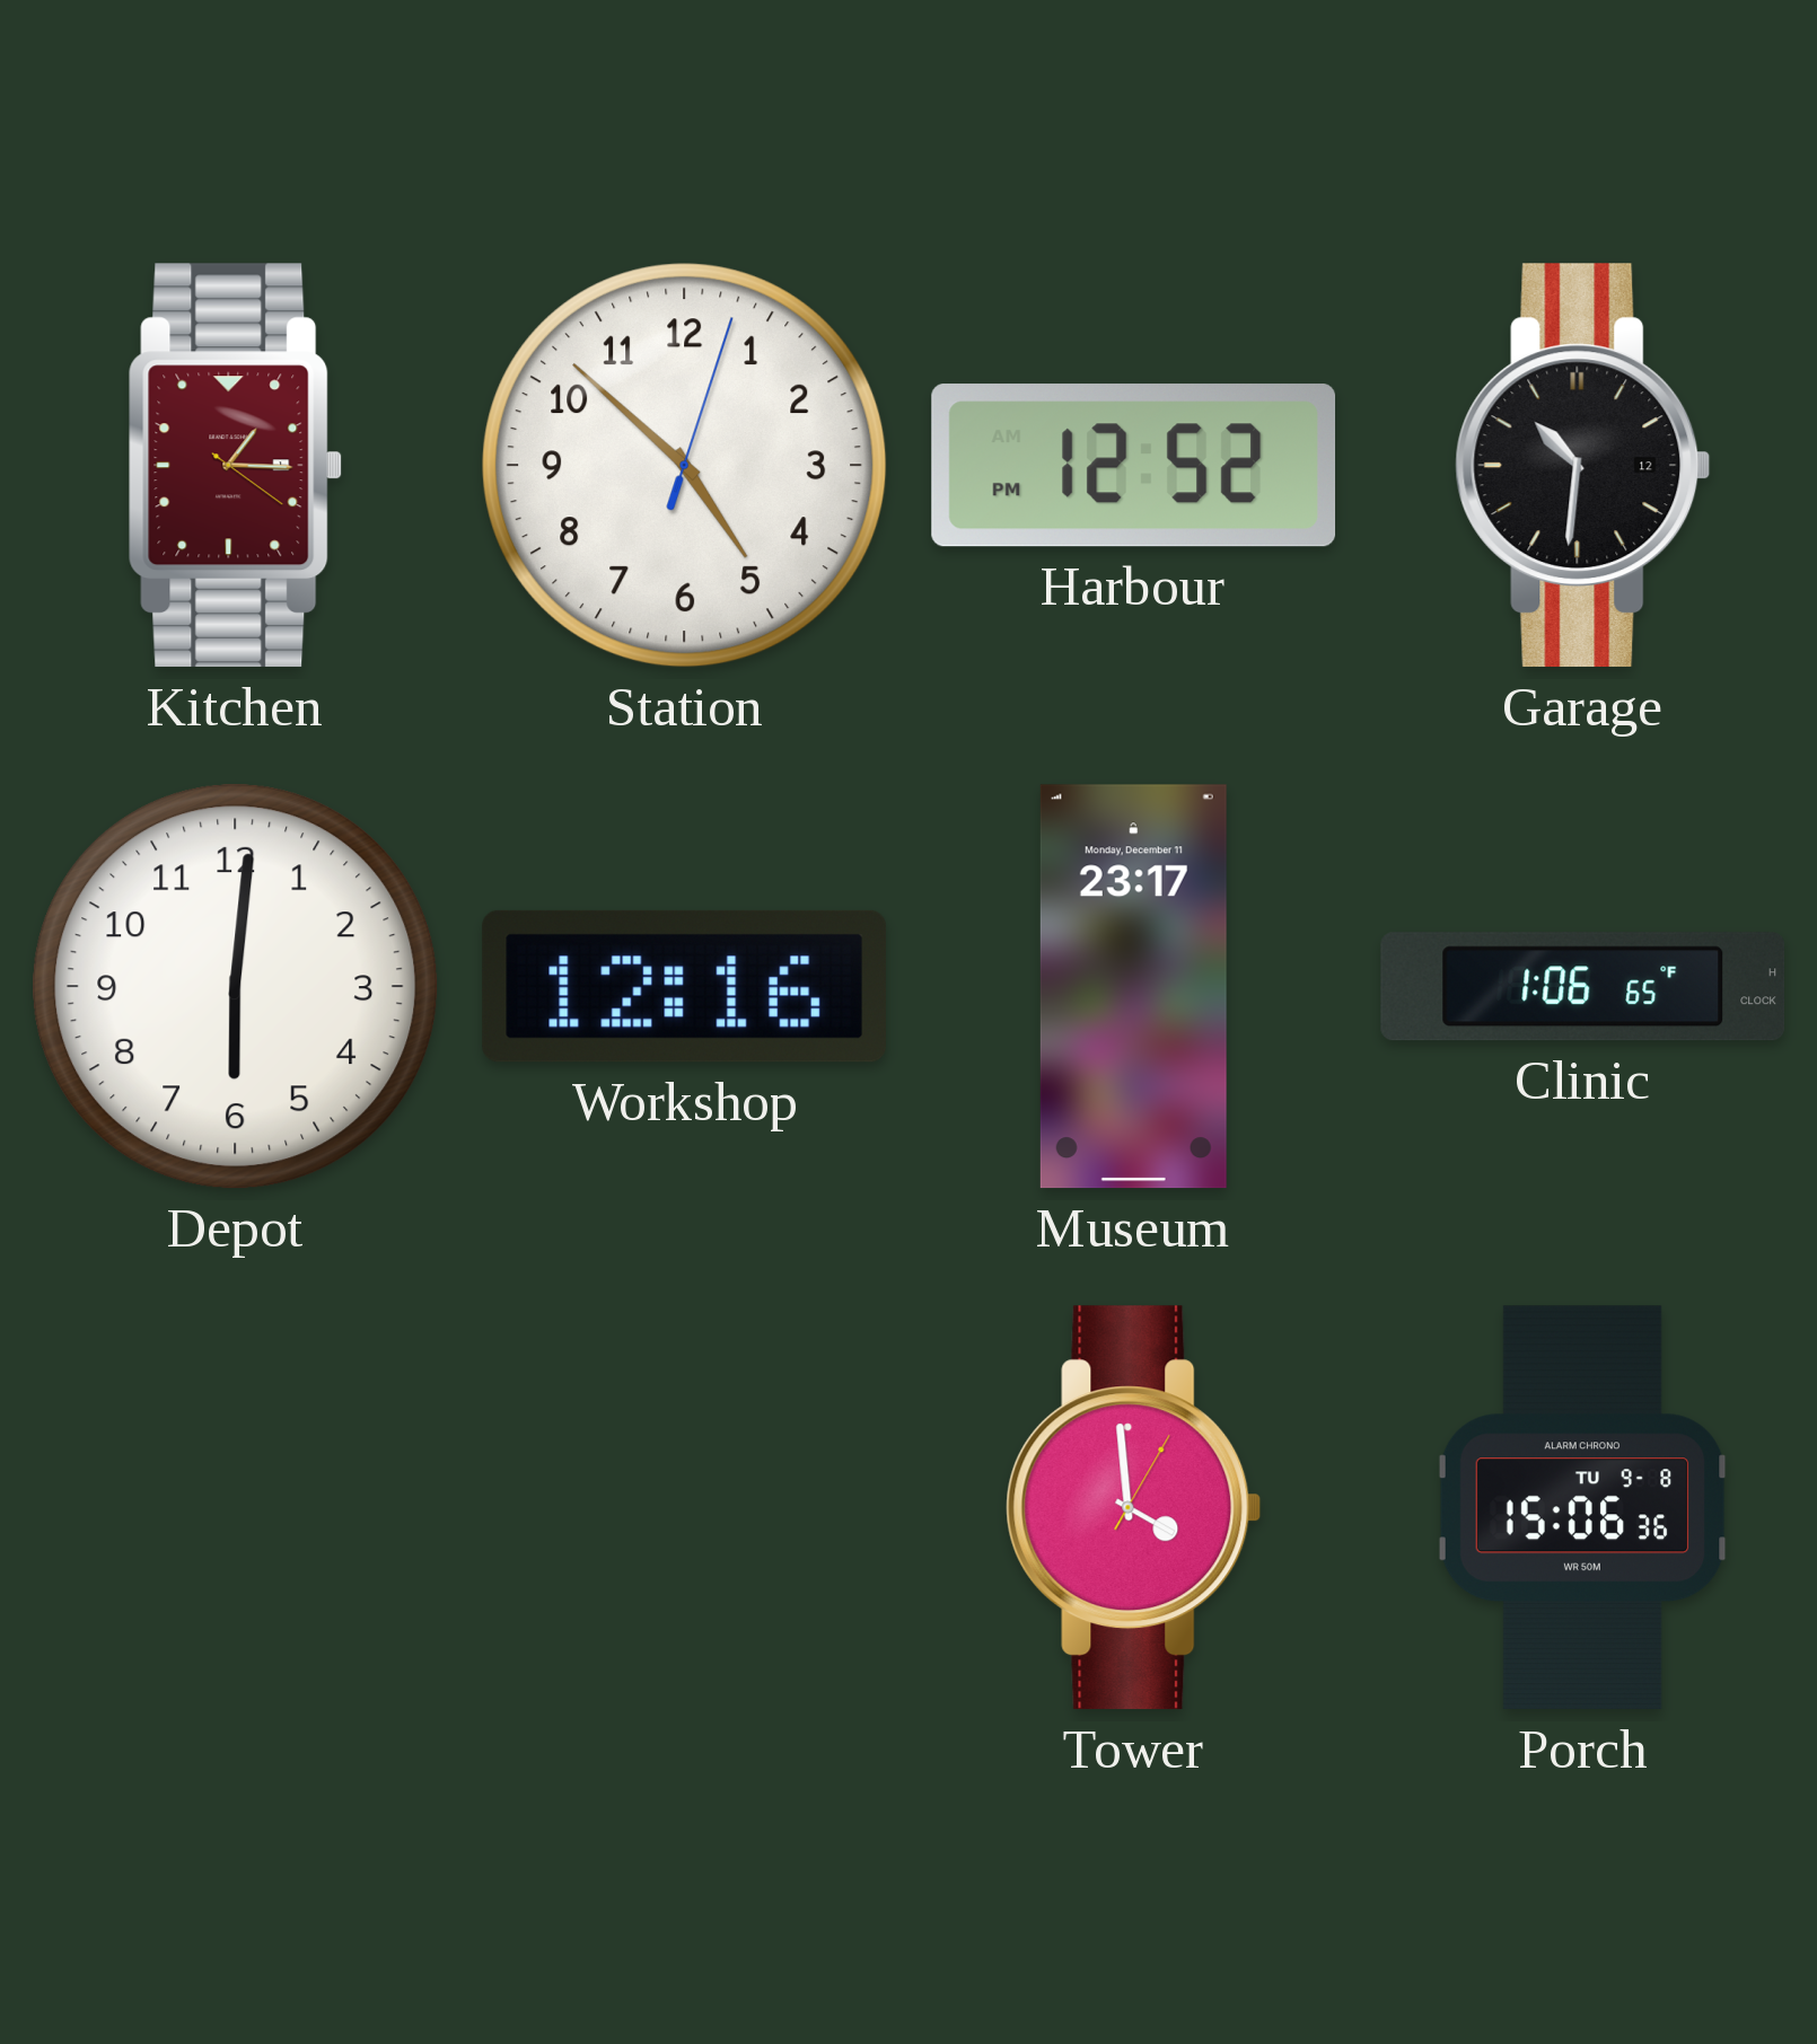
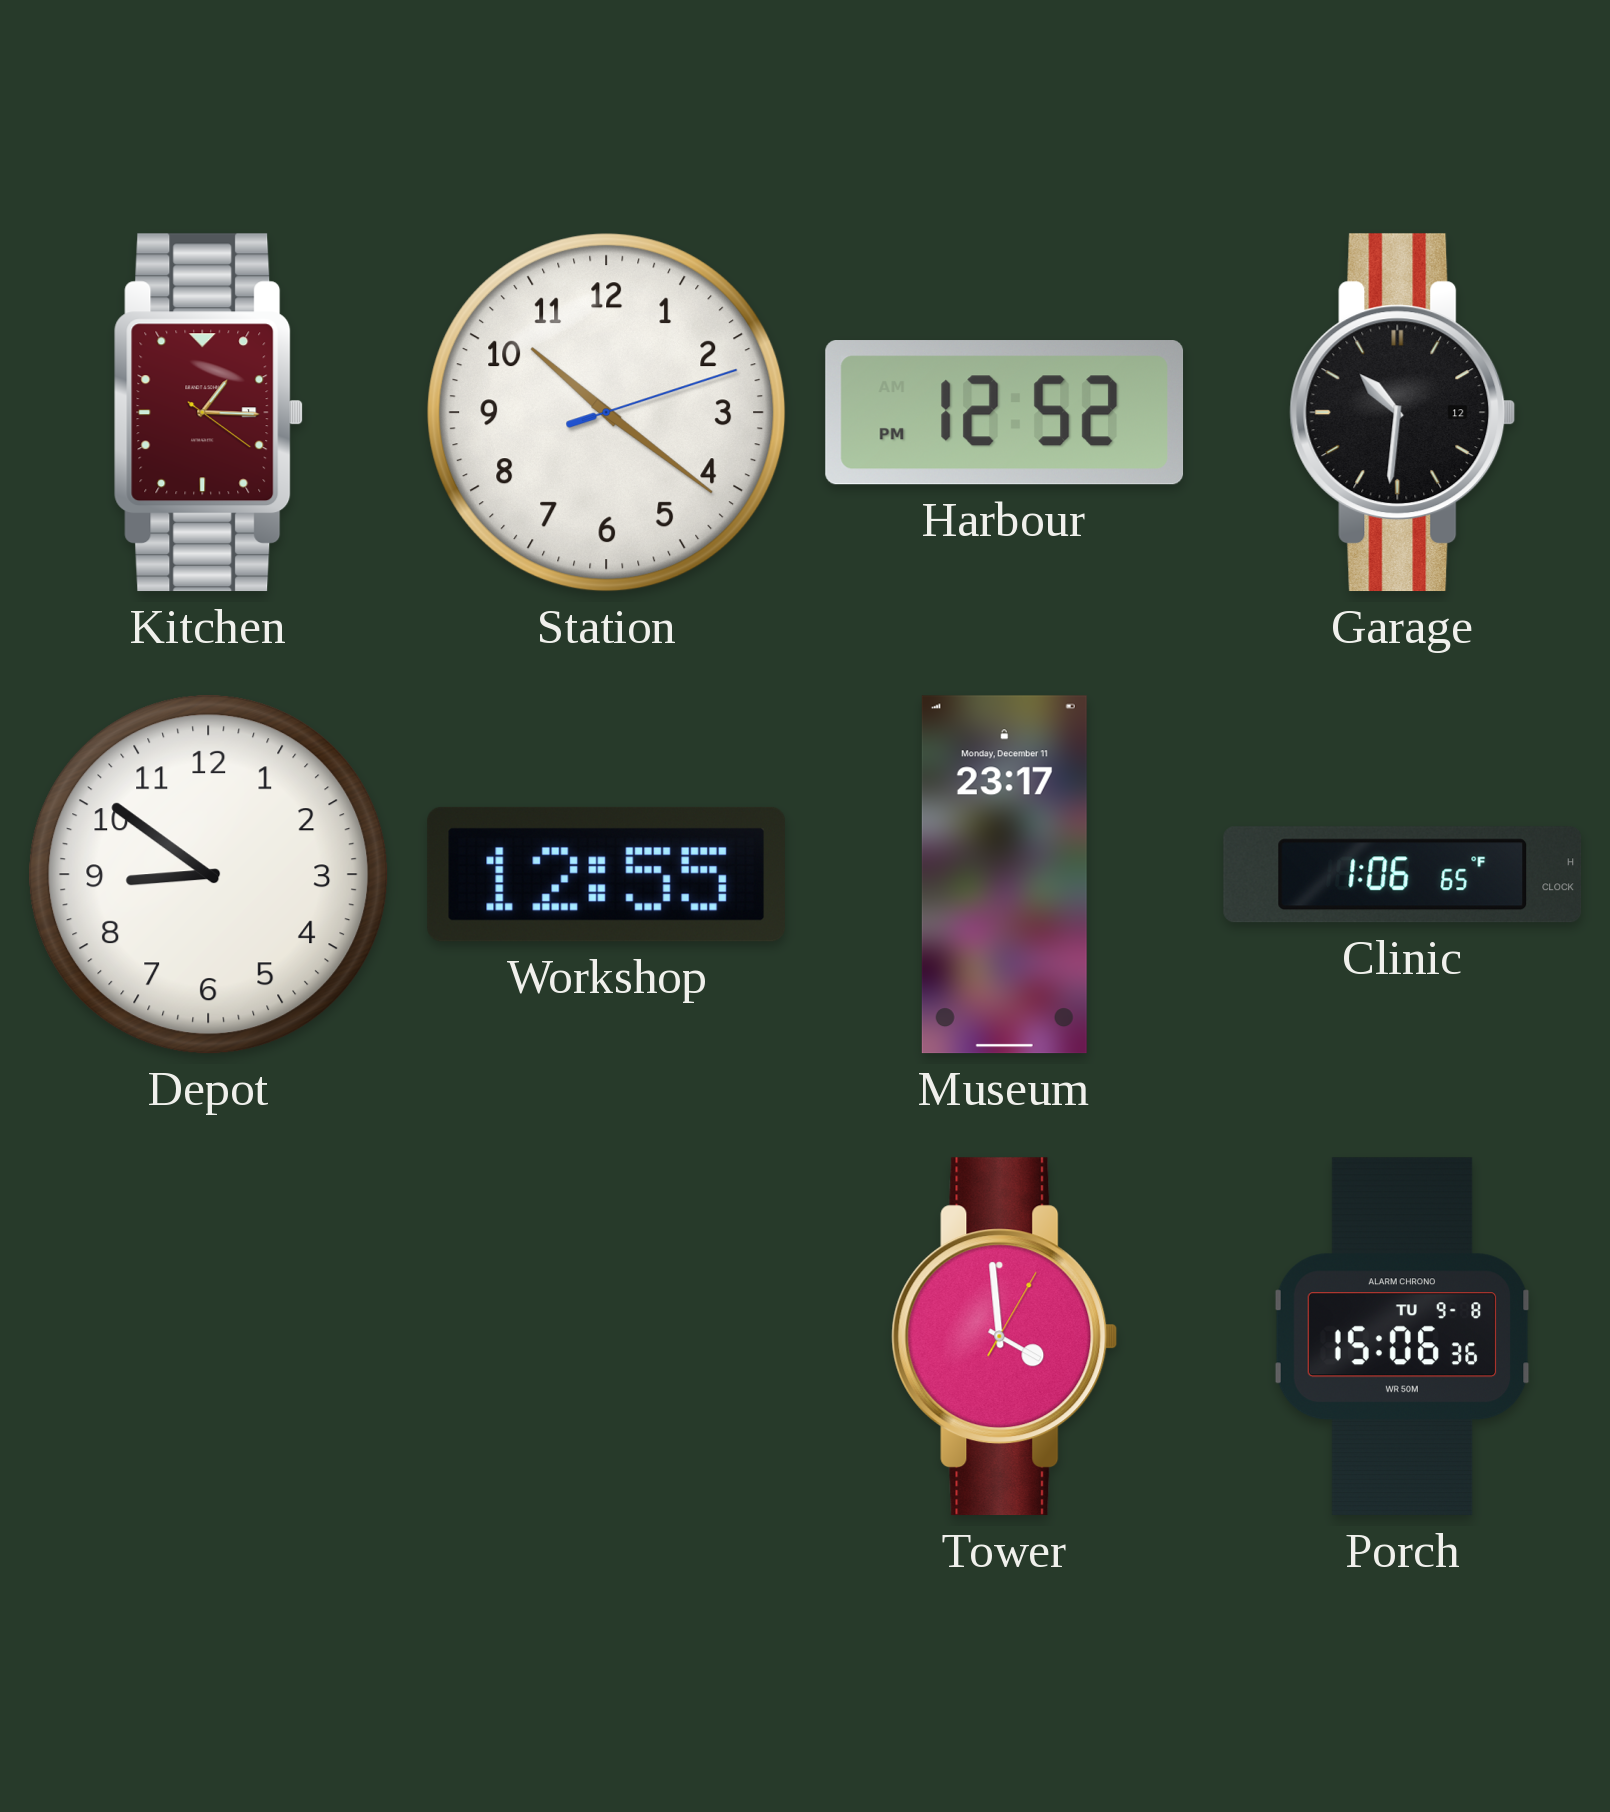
Station: 4:52 -> 10:21
Depot: 6:01 -> 8:51
Workshop: 12:16 -> 12:55
